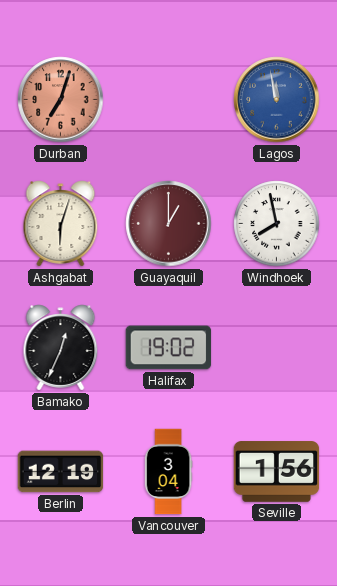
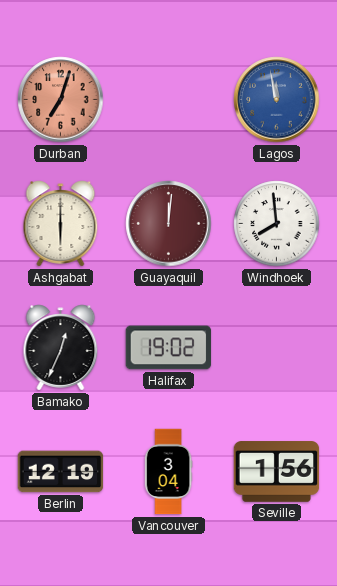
Ashgabat: 6:03 -> 6:00
Guayaquil: 1:00 -> 12:01
Windhoek: 7:58 -> 7:59
